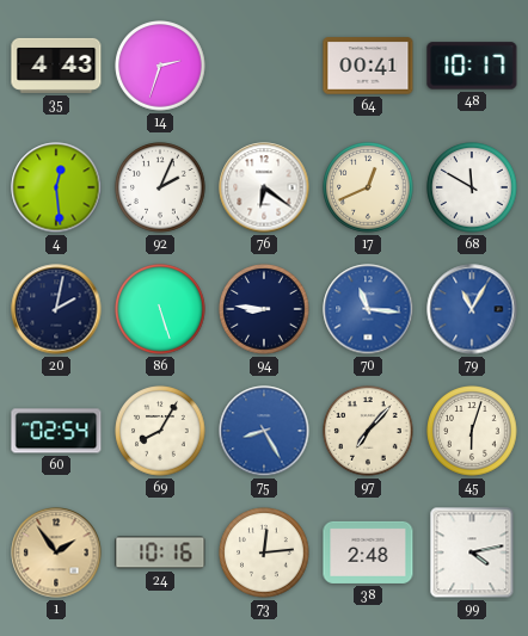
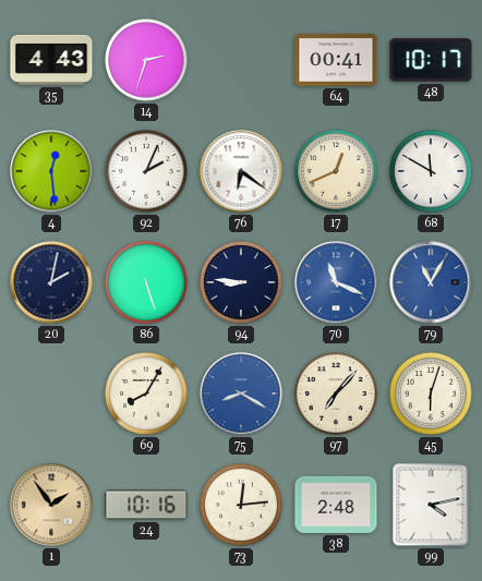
70: 11:16 -> 11:19
60: 02:54 -> none
75: 8:25 -> 8:20
